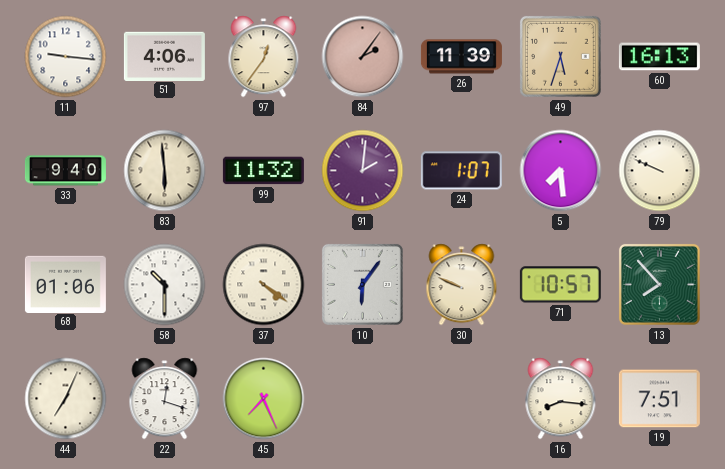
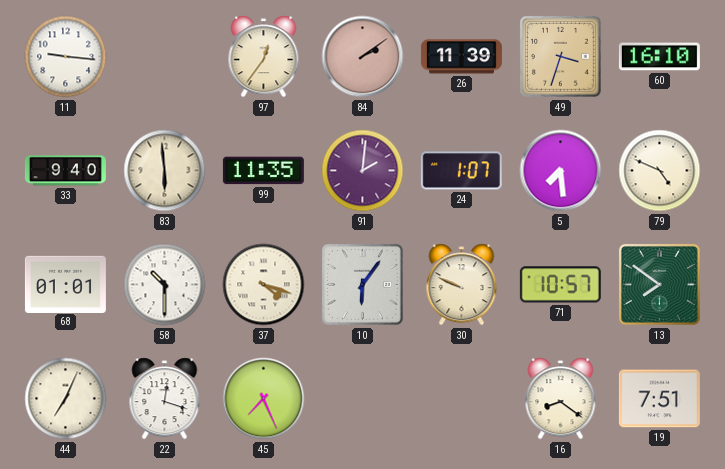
51: 4:06 -> none
84: 2:06 -> 2:09
49: 5:33 -> 3:33
60: 16:13 -> 16:10
99: 11:32 -> 11:35
79: 9:49 -> 4:49
68: 01:06 -> 01:01
37: 4:21 -> 4:18
13: 7:53 -> 7:51
16: 8:16 -> 8:21
